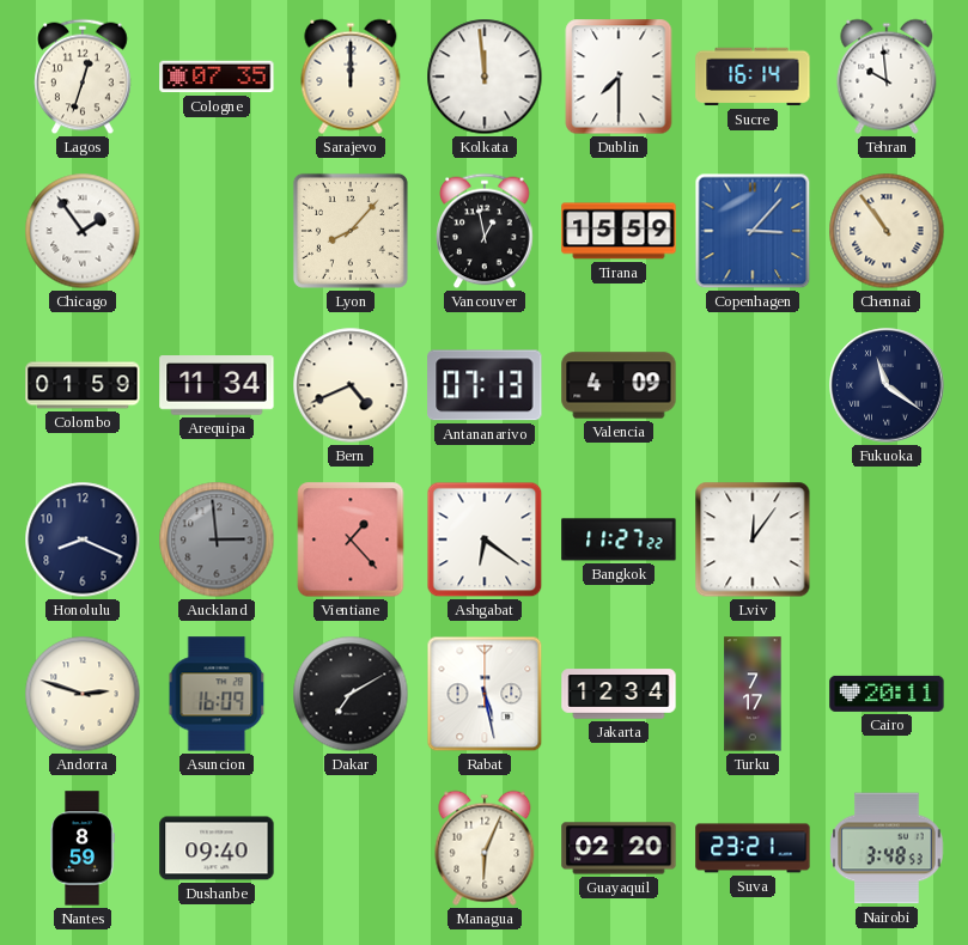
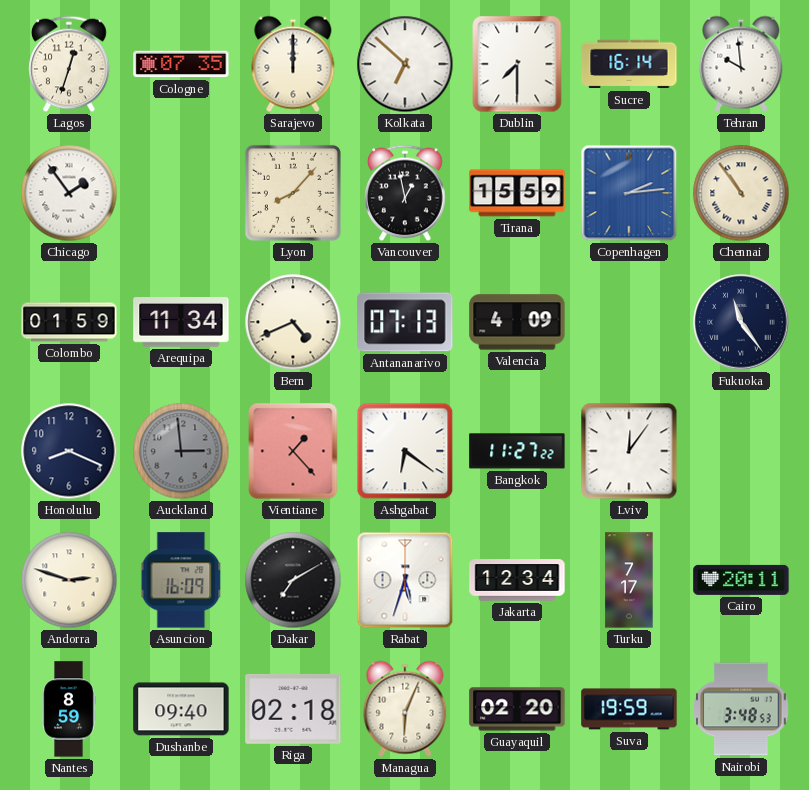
Kolkata: 11:59 -> 6:52
Copenhagen: 3:07 -> 2:14
Fukuoka: 11:21 -> 11:24
Rabat: 5:28 -> 5:33
Riga: none -> 02:18
Suva: 23:21 -> 19:59
